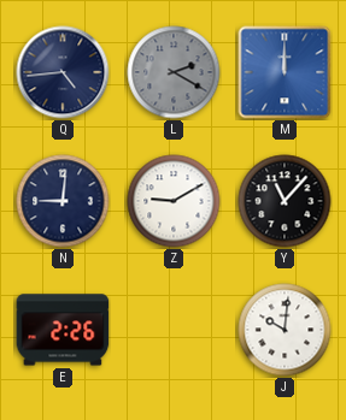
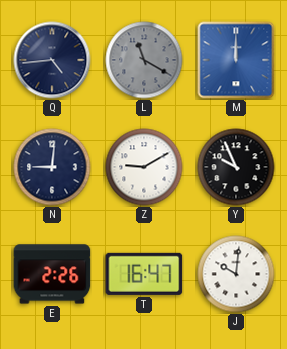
L: 2:20 -> 11:20
Y: 11:07 -> 9:56
T: none -> 16:47
